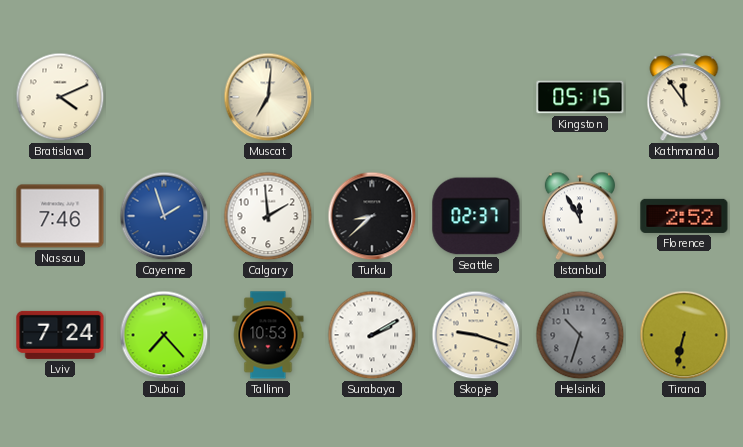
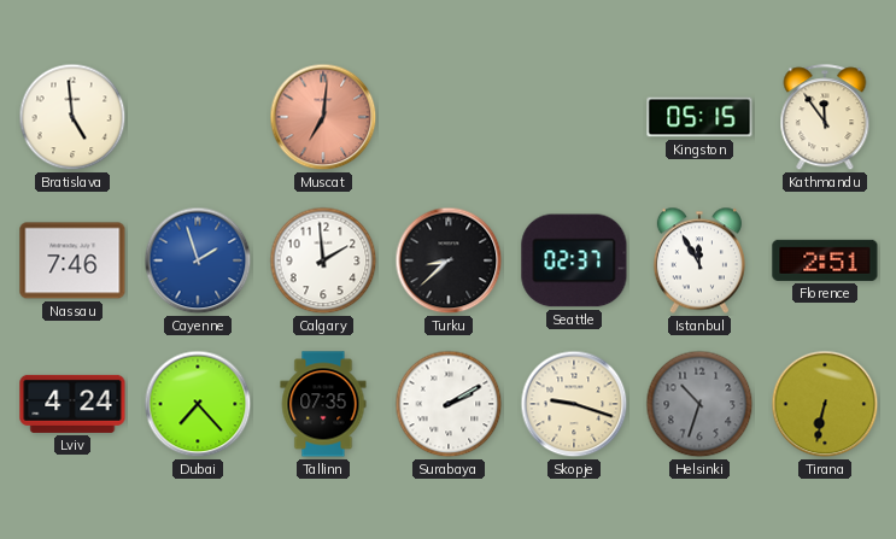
Bratislava: 4:11 -> 4:59
Muscat dial: cream -> salmon
Florence: 2:52 -> 2:51
Lviv: 7:24 -> 4:24
Tallinn: 10:53 -> 07:35
